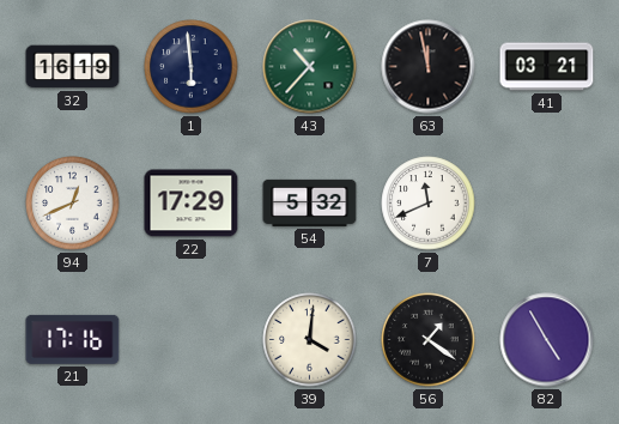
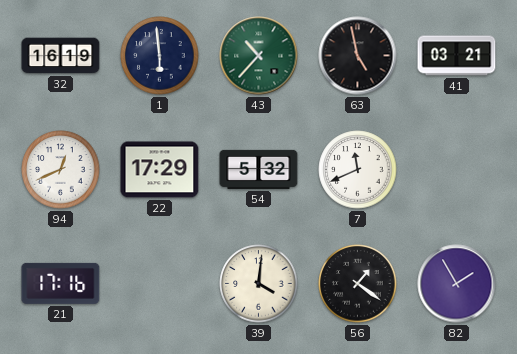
63: 11:58 -> 4:58
82: 4:55 -> 1:55
